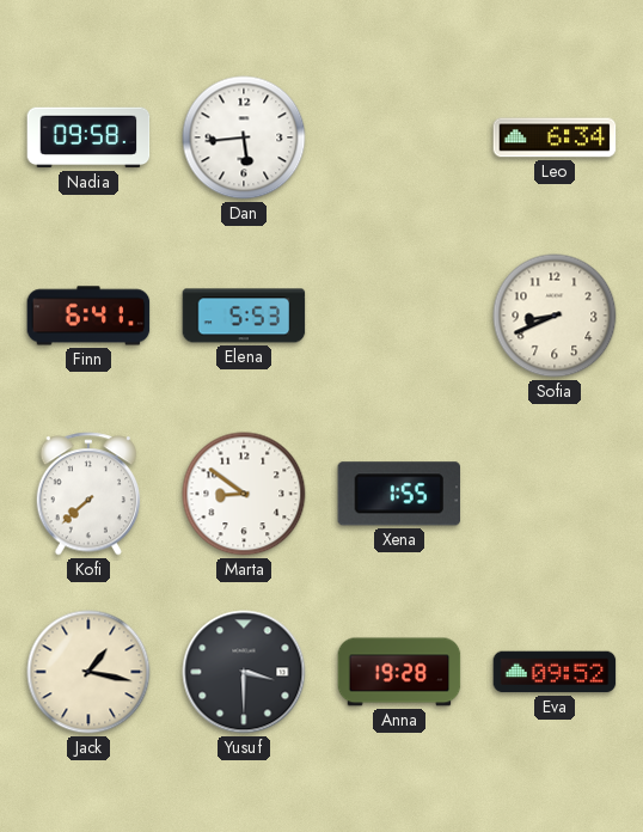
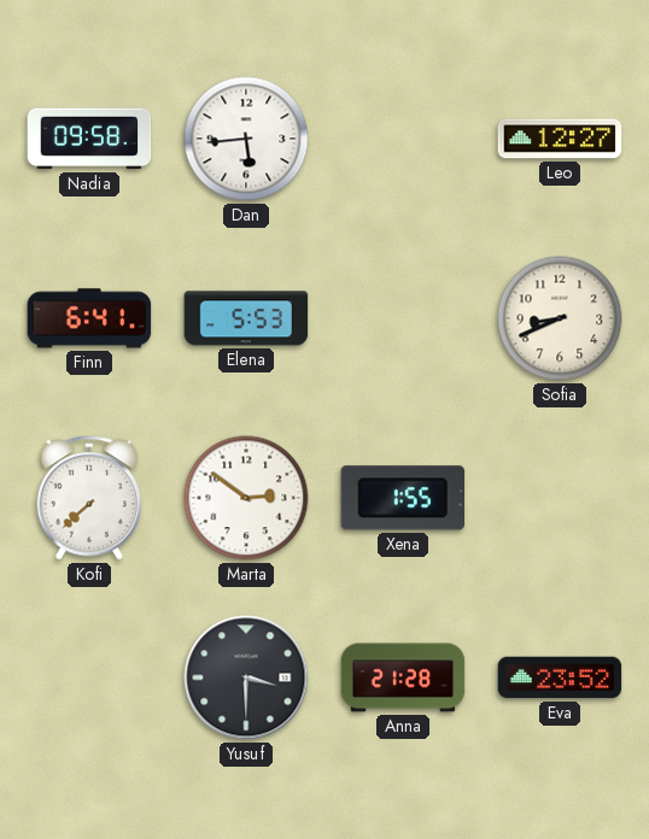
Leo: 6:34 -> 12:27
Marta: 8:51 -> 2:51
Jack: 1:17 -> none
Anna: 19:28 -> 21:28
Eva: 09:52 -> 23:52
